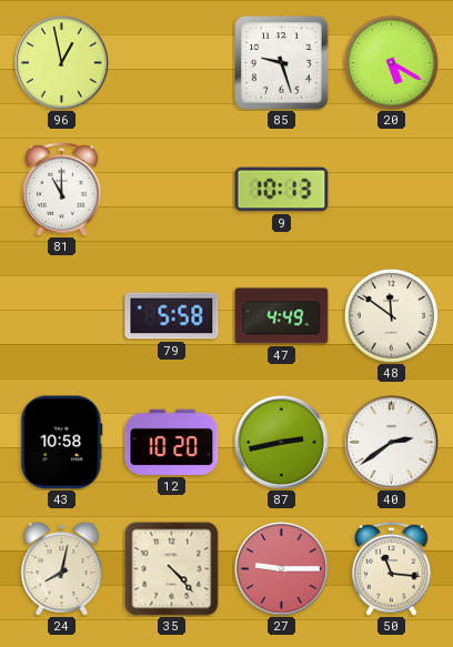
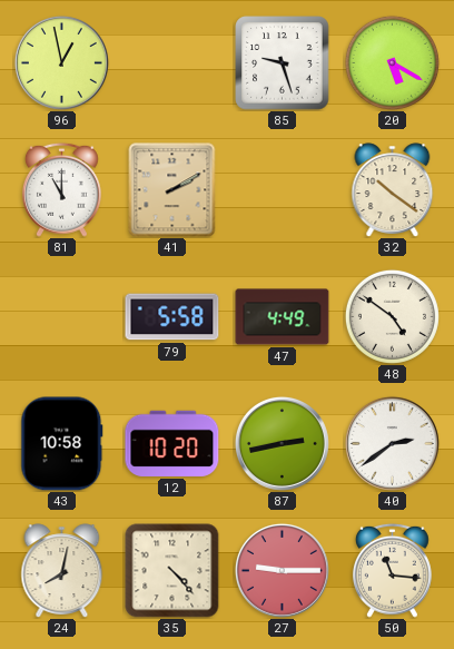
41: none -> 2:10
9: 10:13 -> none
32: none -> 10:21
48: 11:51 -> 4:51
